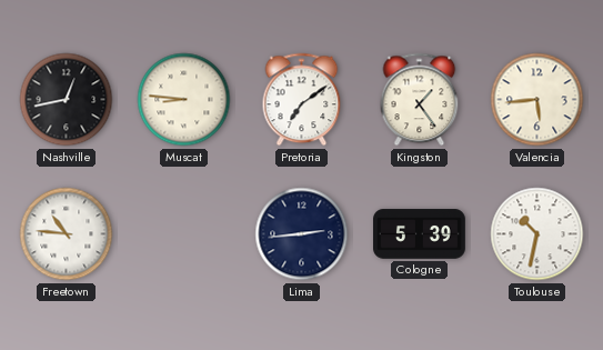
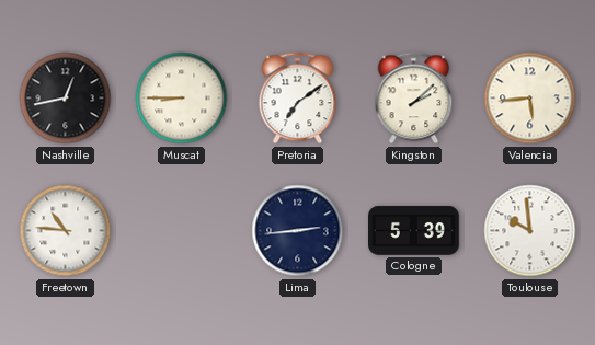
Muscat: 8:46 -> 8:45
Kingston: 1:24 -> 2:08
Toulouse: 10:32 -> 9:59
